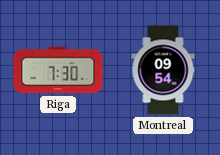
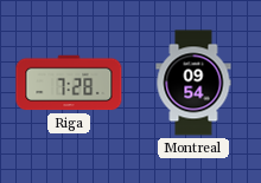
Riga: 7:30 -> 7:28
